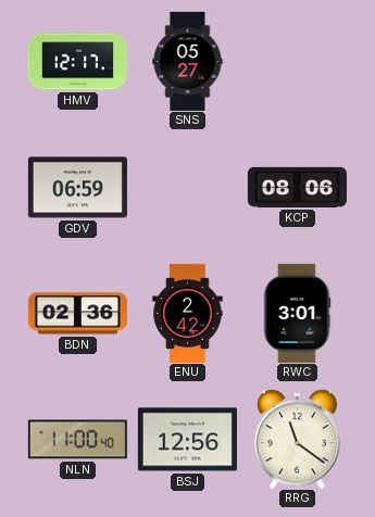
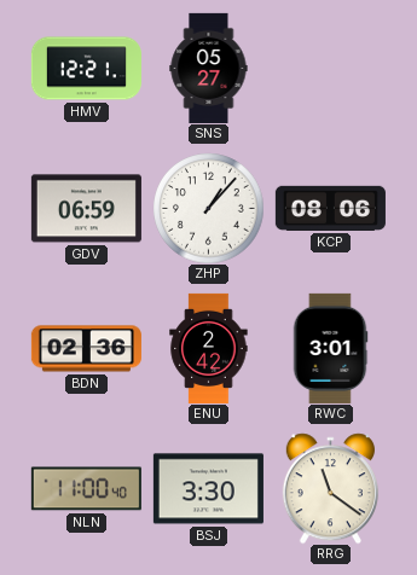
HMV: 12:17 -> 12:21
ZHP: none -> 1:07
BSJ: 12:56 -> 3:30
